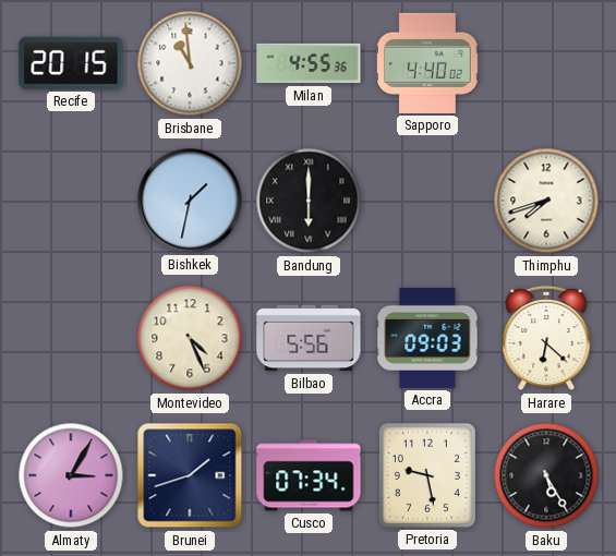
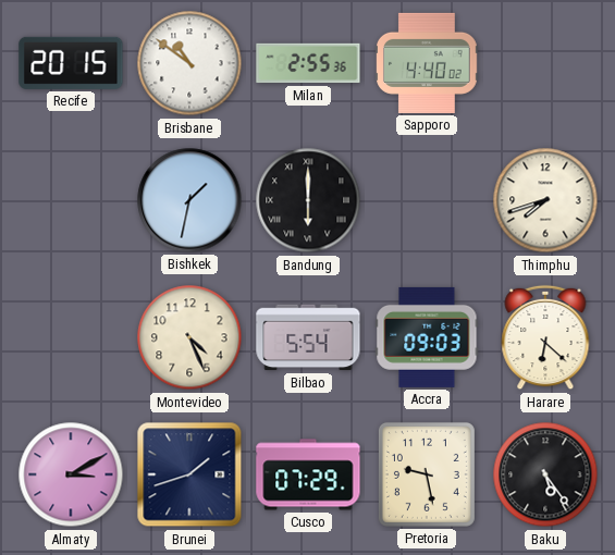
Brisbane: 10:59 -> 10:51
Milan: 4:55 -> 2:55
Bilbao: 5:56 -> 5:54
Almaty: 3:05 -> 3:10
Cusco: 07:34 -> 07:29
Baku: 5:25 -> 5:24
